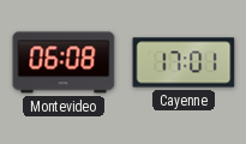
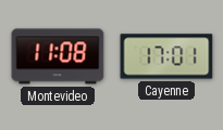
Montevideo: 06:08 -> 11:08
